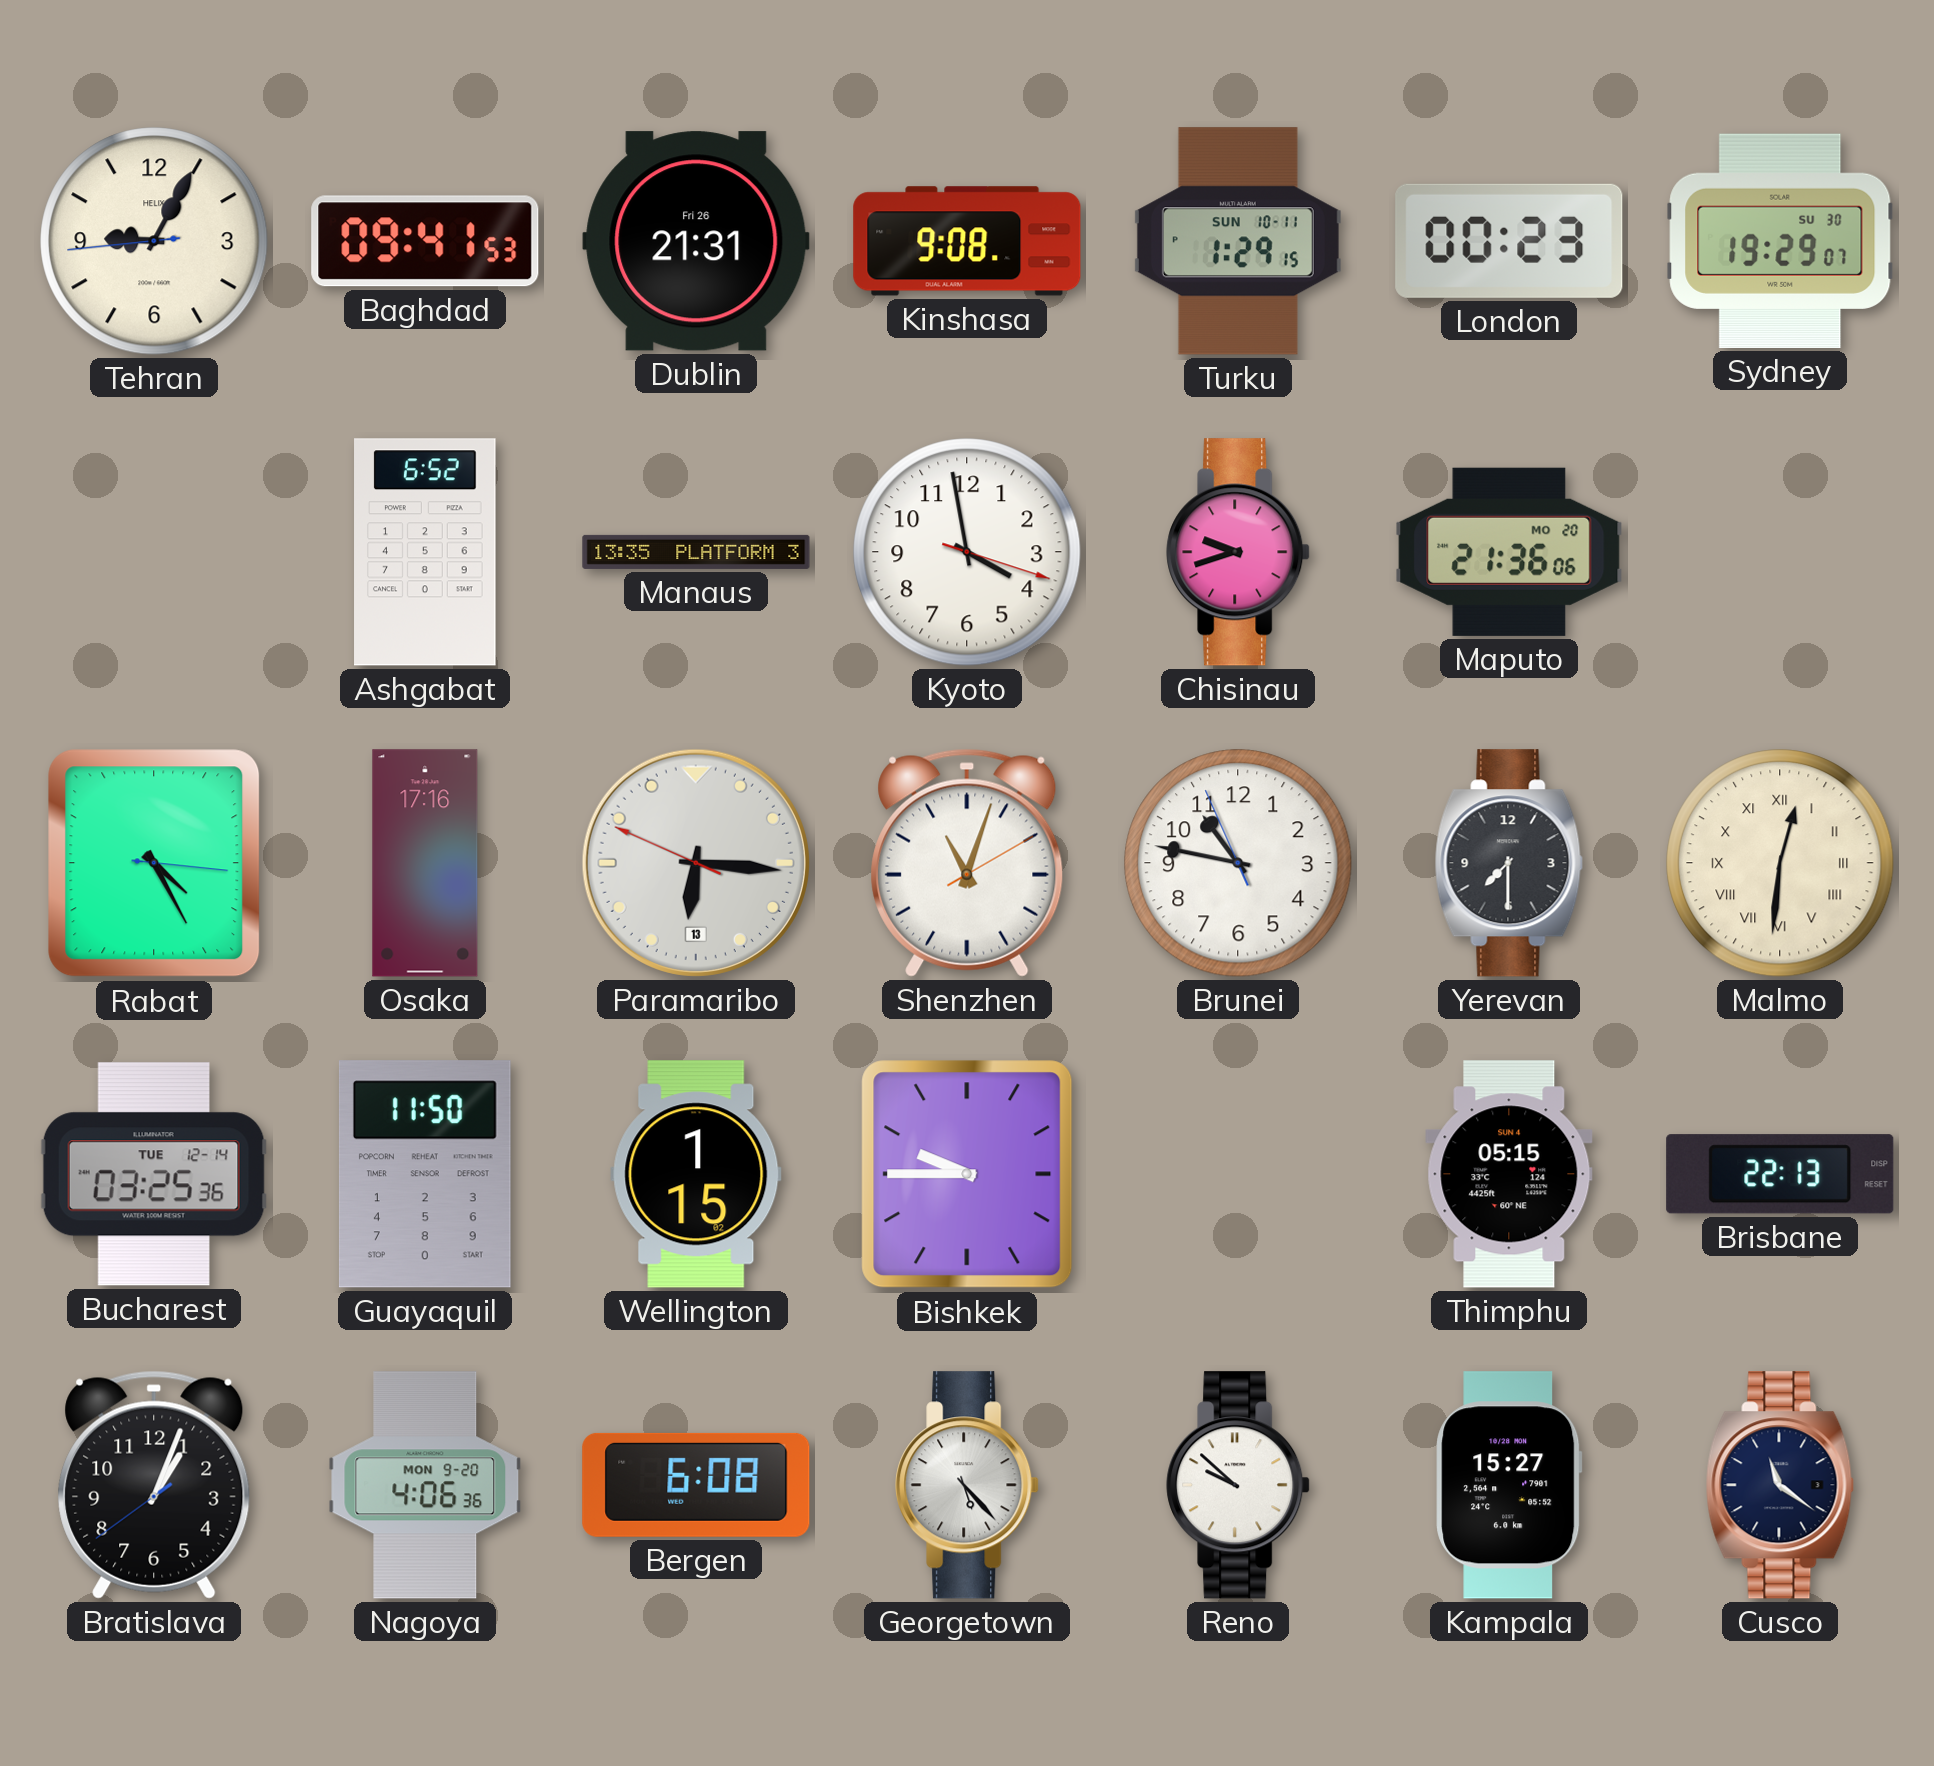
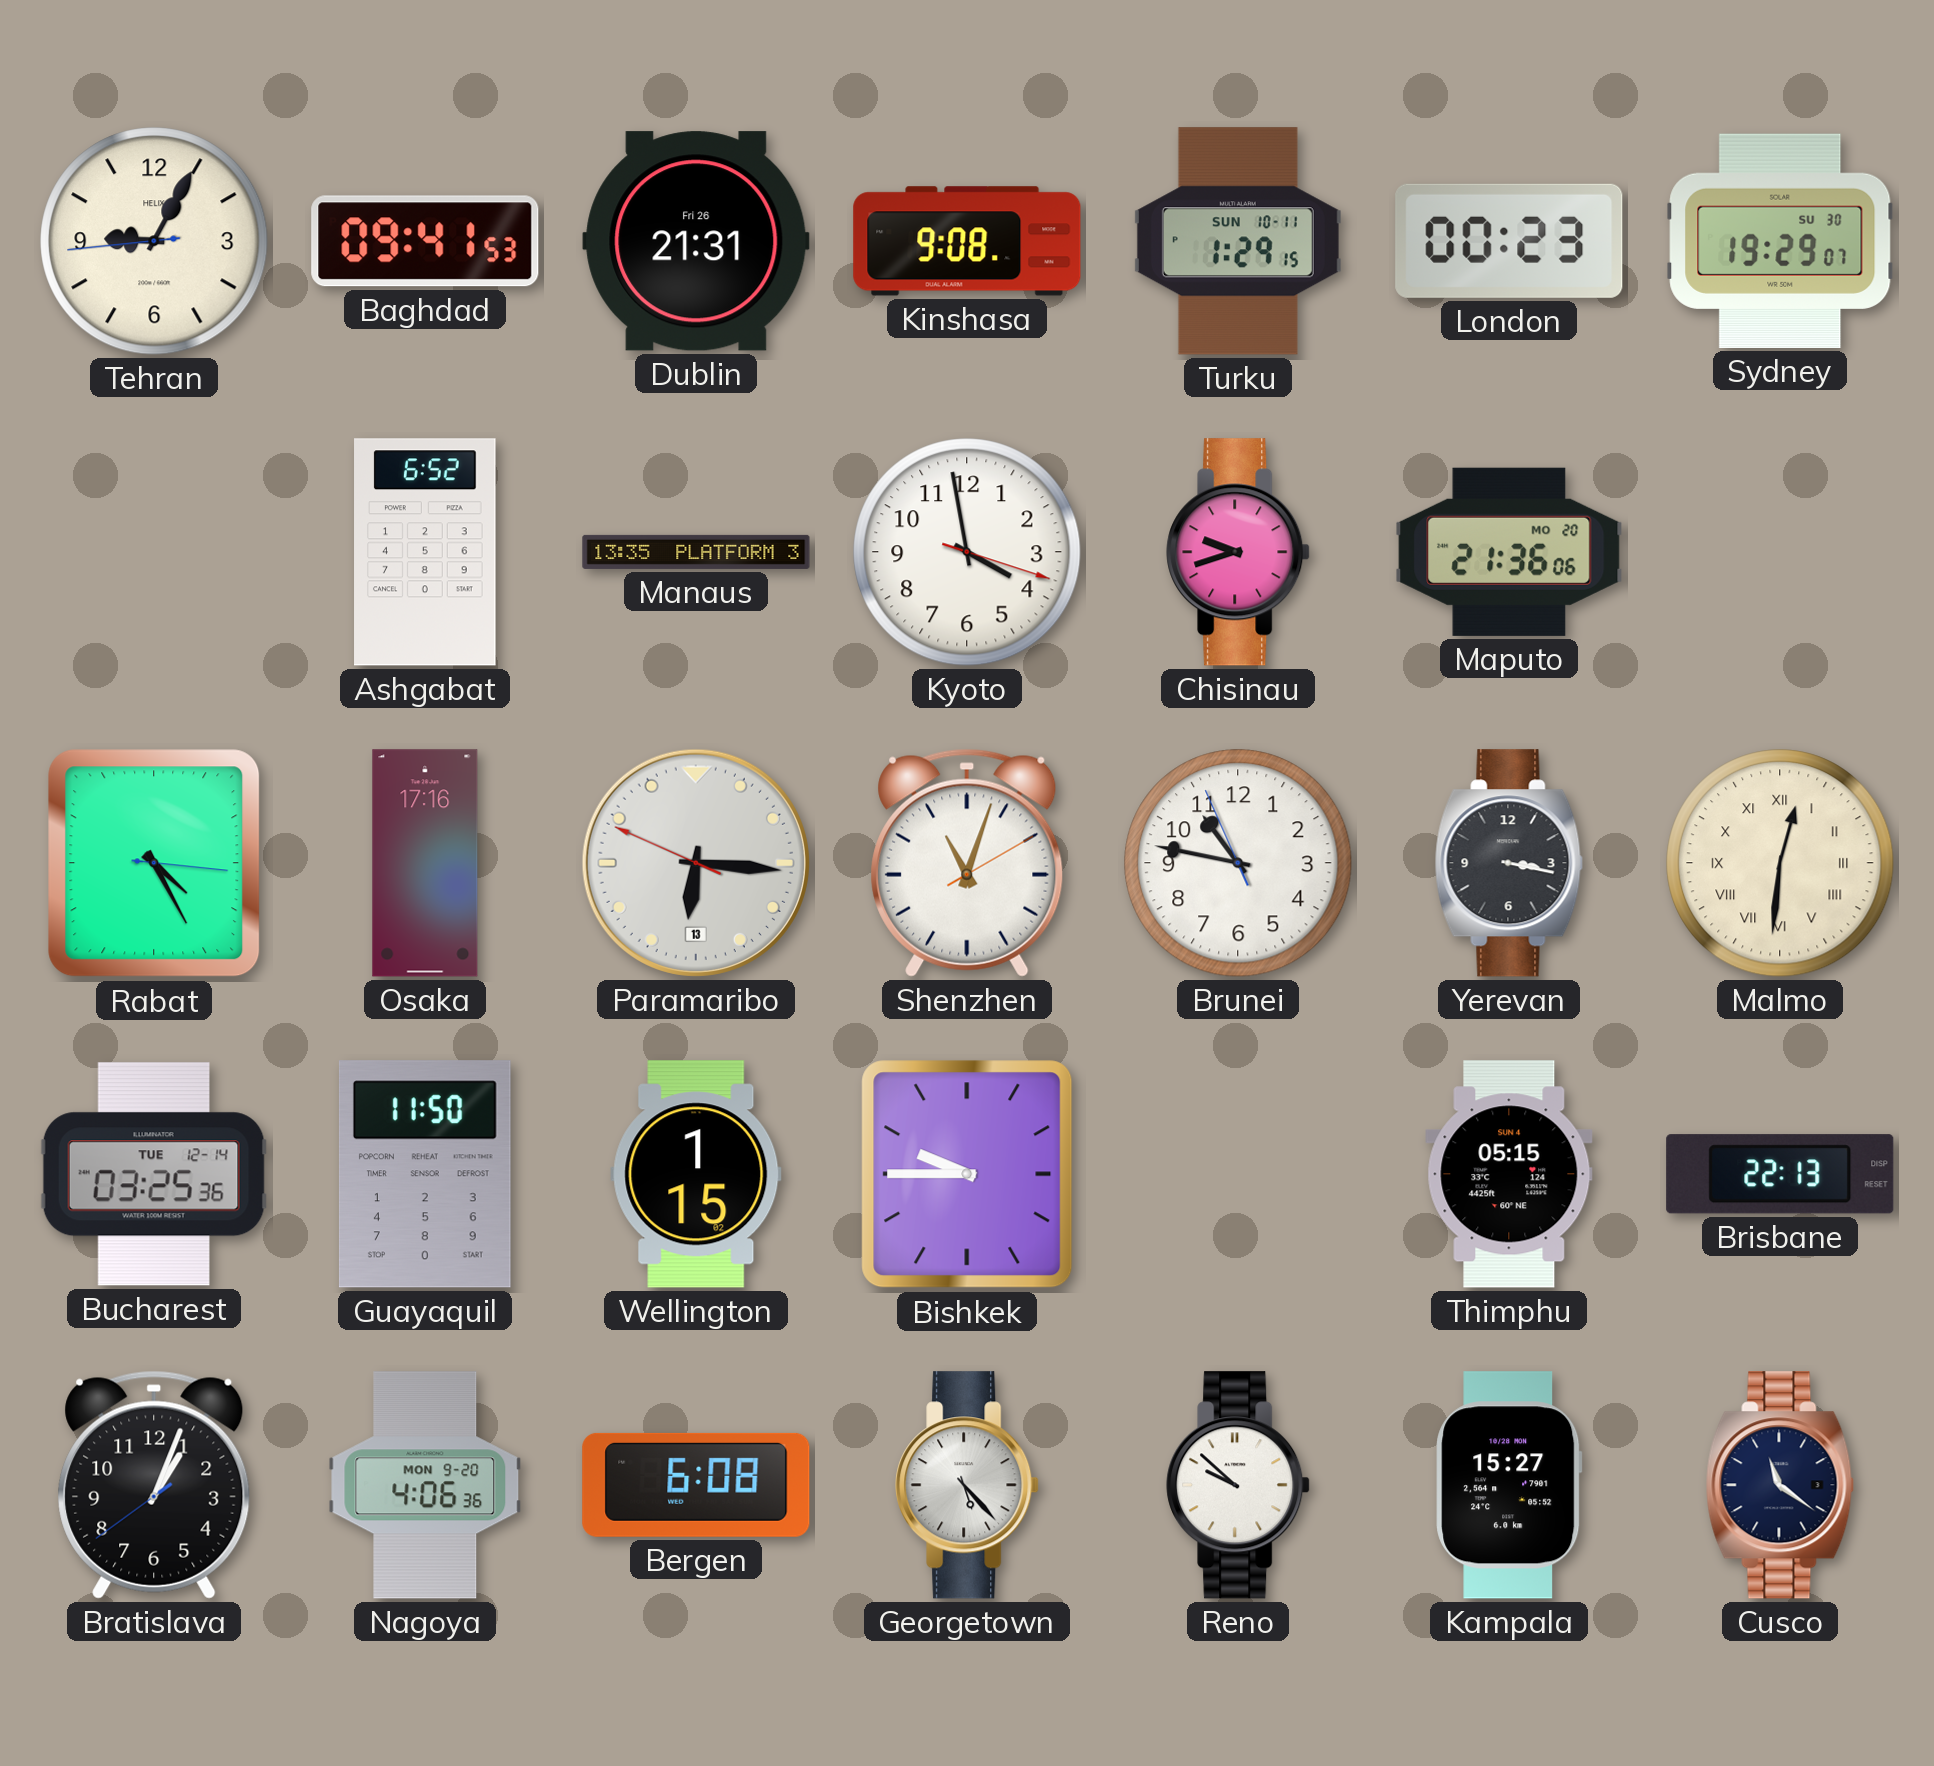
Yerevan: 7:30 -> 3:17
